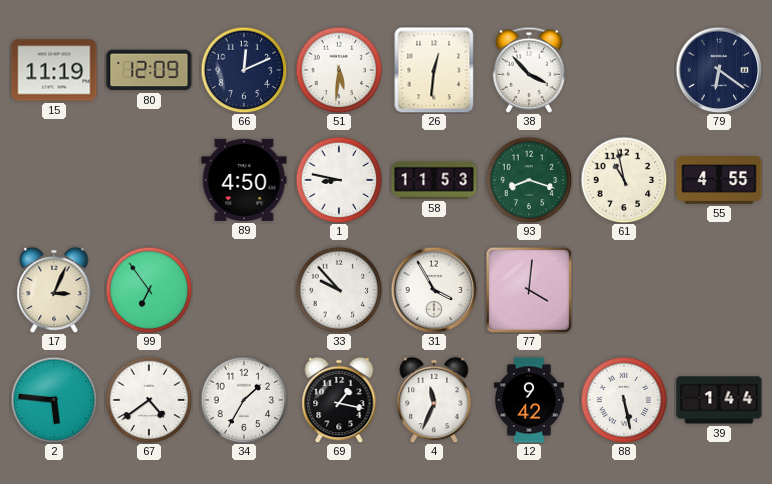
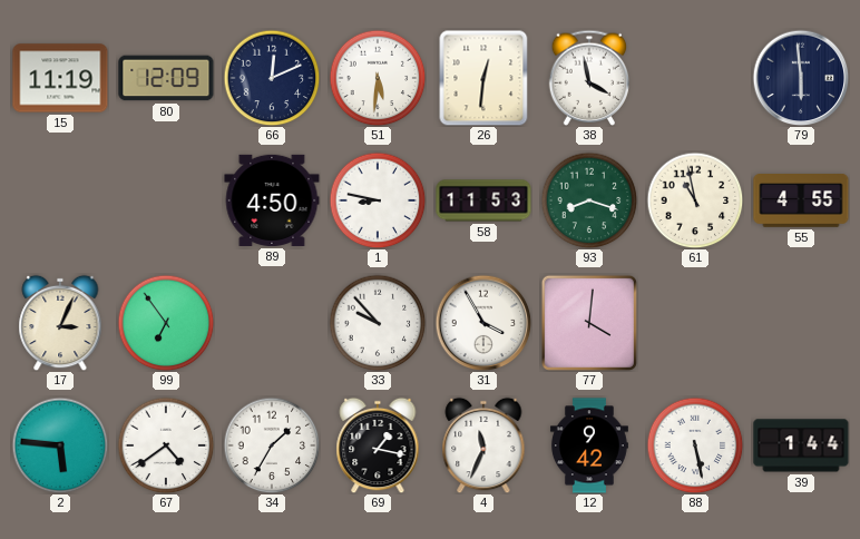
38: 3:53 -> 3:58
79: 6:21 -> 5:59
